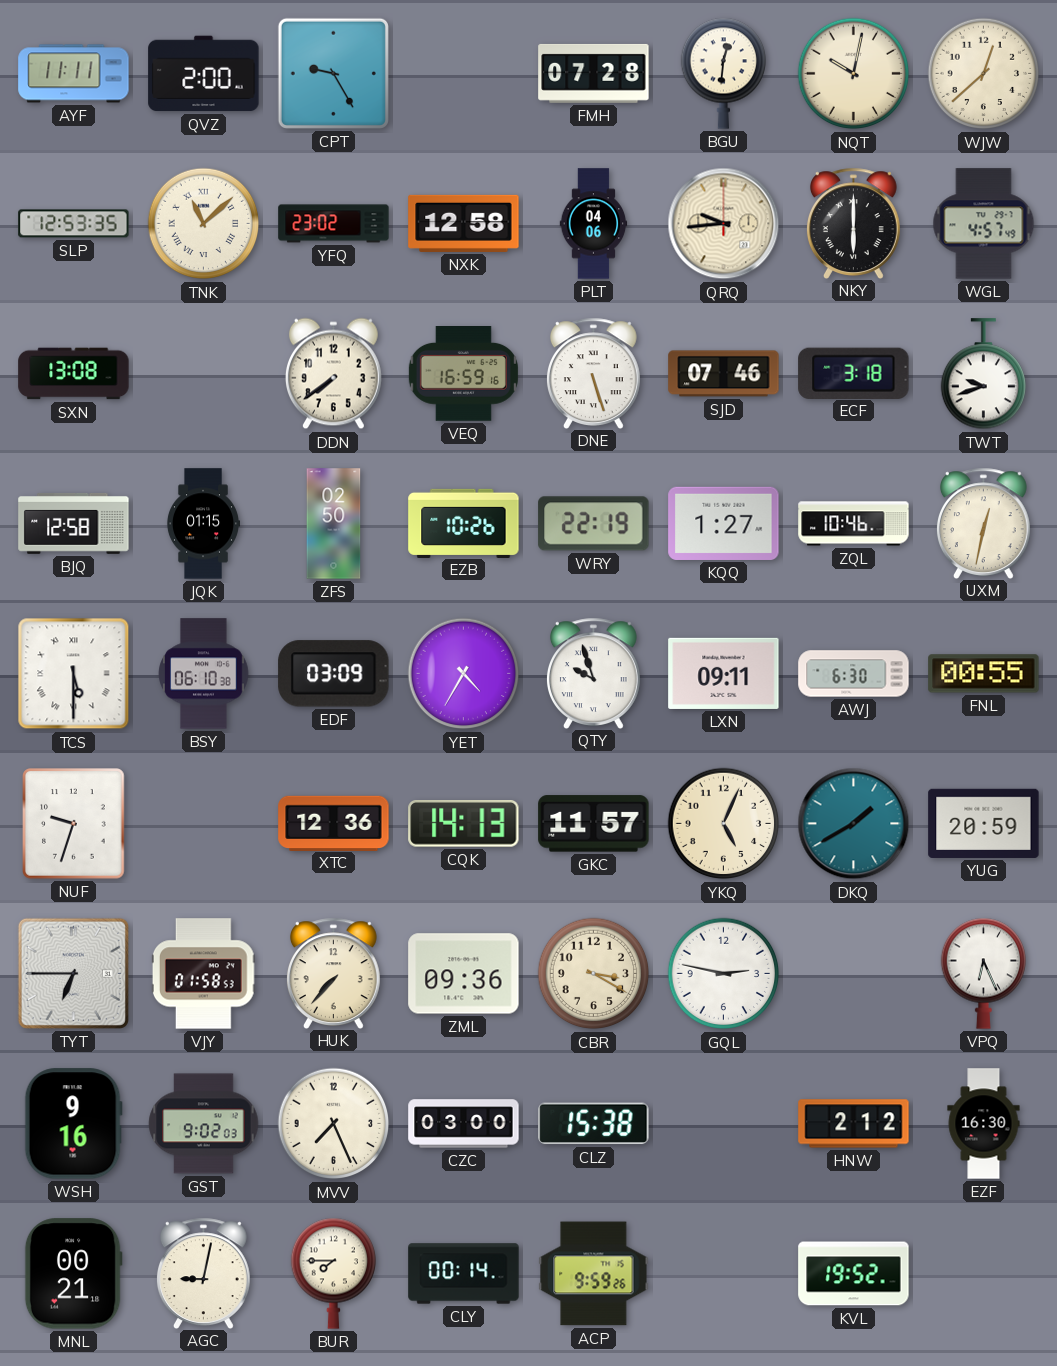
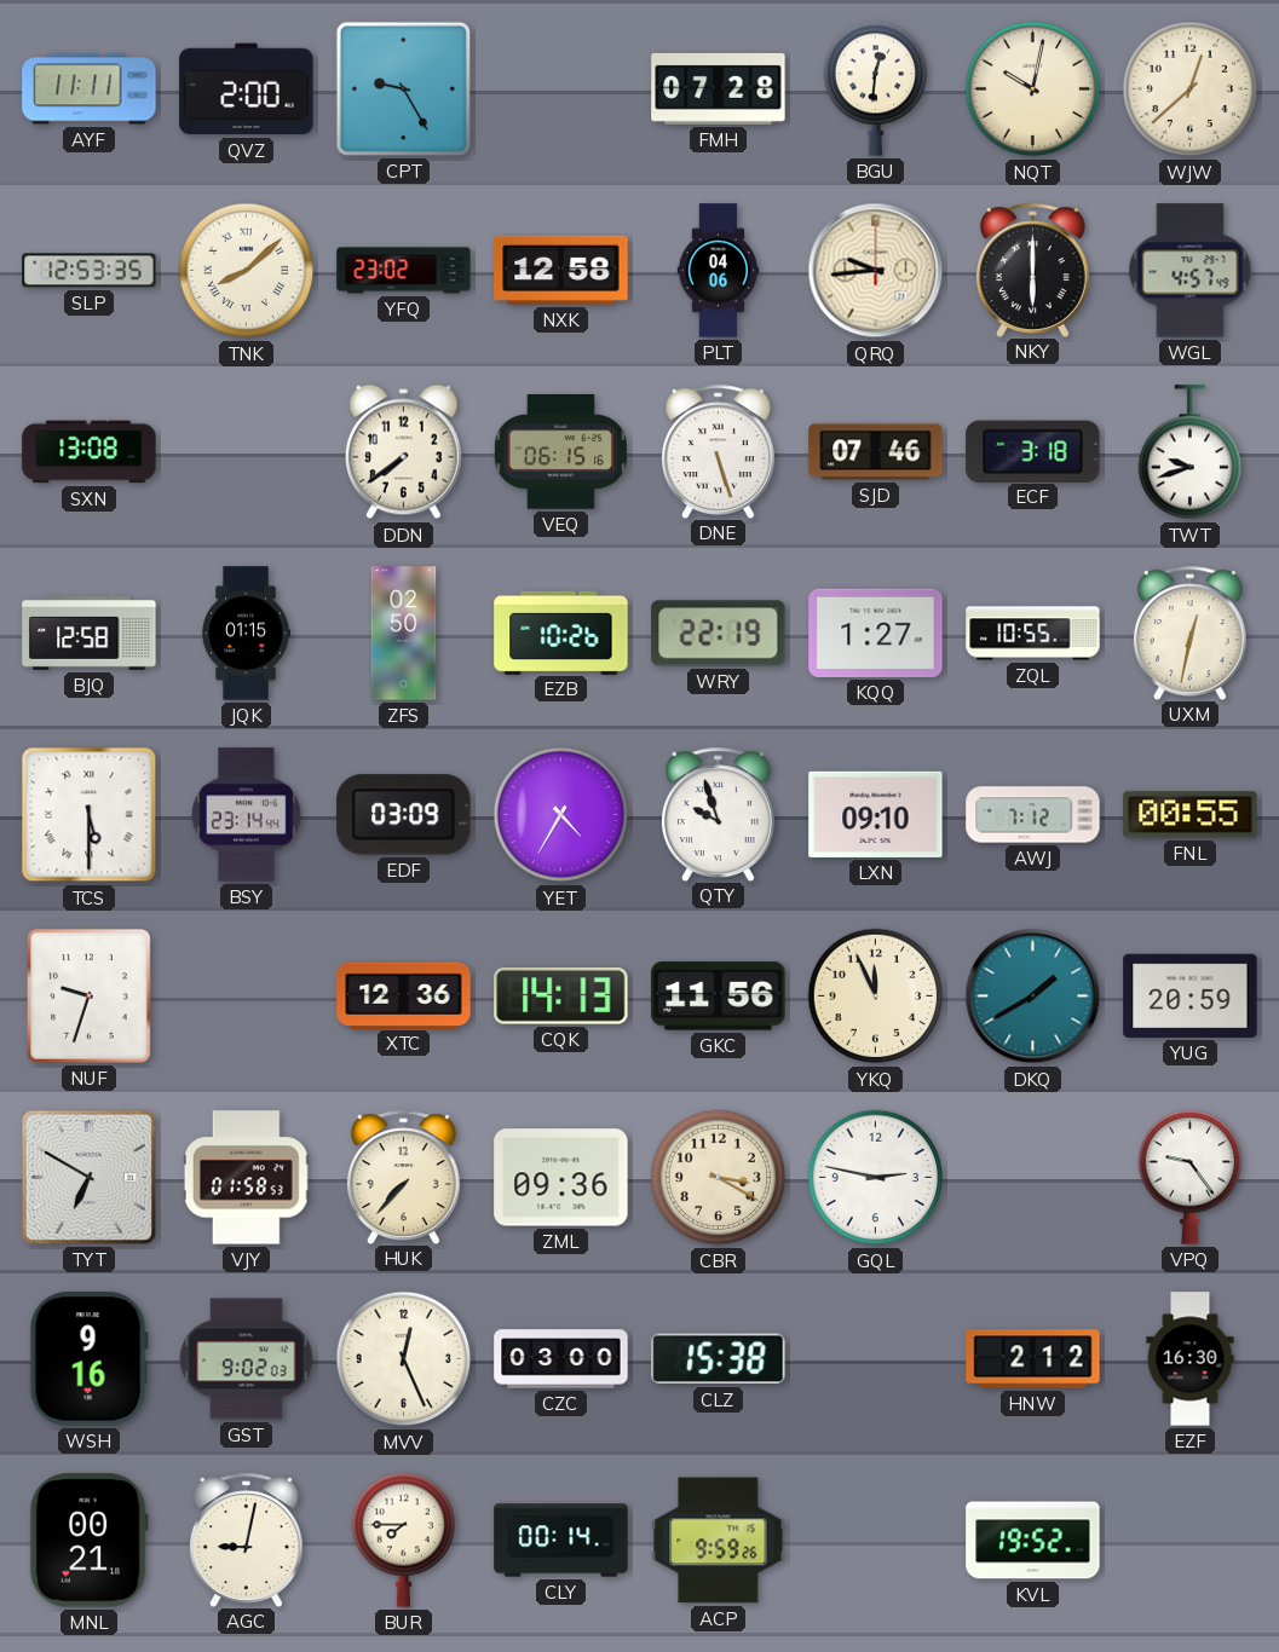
TNK: 11:08 -> 8:08
VEQ: 16:59 -> 06:15
ZQL: 10:46 -> 10:55
BSY: 06:10 -> 23:14
LXN: 09:11 -> 09:10
AWJ: 6:30 -> 7:12
GKC: 11:57 -> 11:56
YKQ: 5:04 -> 11:56
TYT: 6:45 -> 6:50
VPQ: 6:26 -> 9:24
MVV: 7:26 -> 12:26
